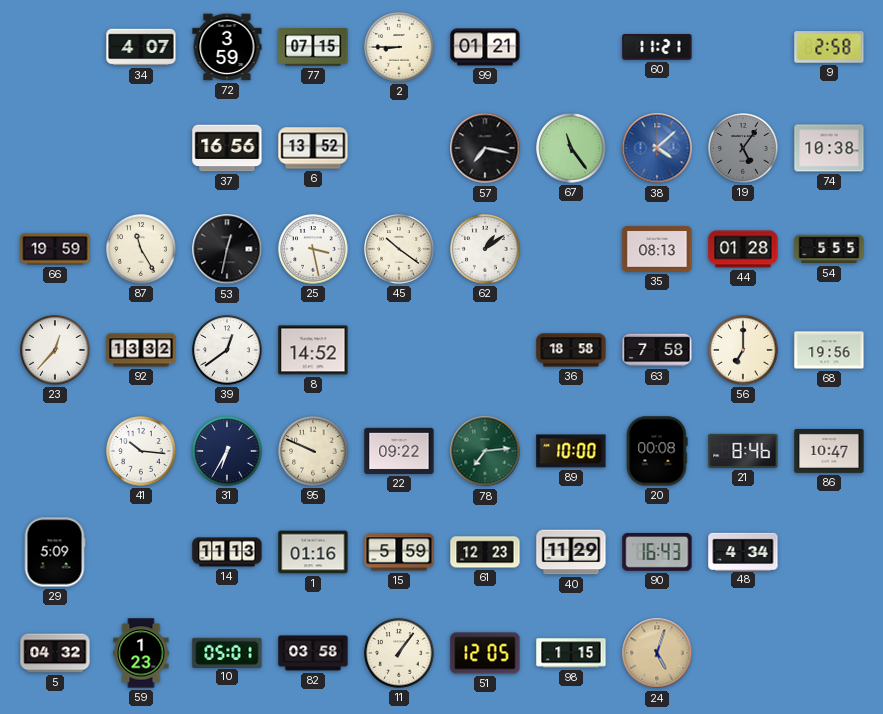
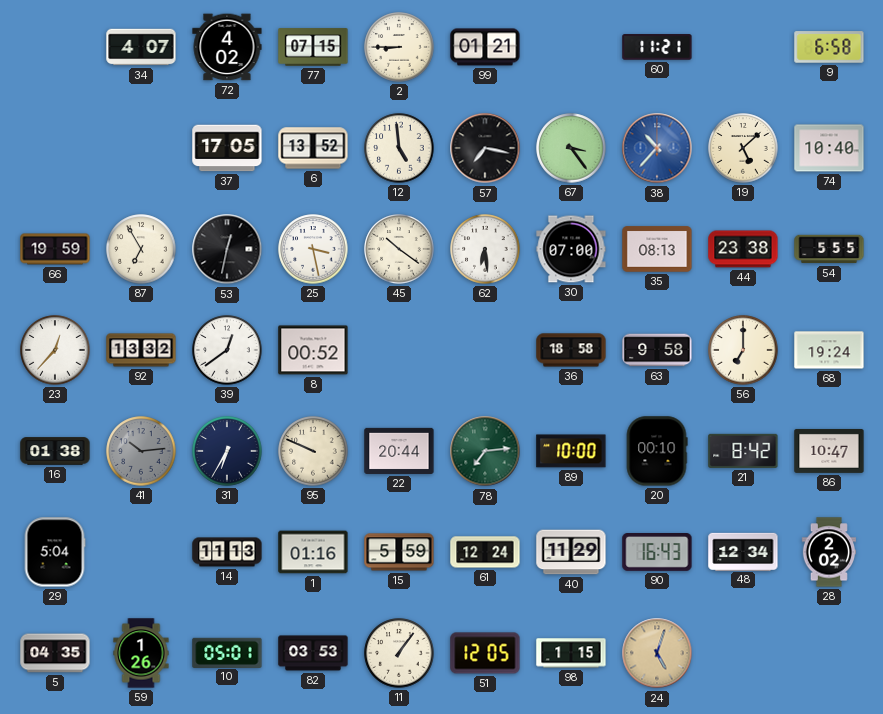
72: 3:59 -> 4:02
9: 2:58 -> 6:58
37: 16:56 -> 17:05
12: none -> 4:59
67: 11:24 -> 3:24
38: 4:08 -> 10:37
19: 5:06 -> 5:08
19 dial: grey -> cream
74: 10:38 -> 10:40
87: 11:25 -> 6:55
62: 1:09 -> 6:29
30: none -> 07:00
44: 01:28 -> 23:38
8: 14:52 -> 00:52
63: 7:58 -> 9:58
68: 19:56 -> 19:24
16: none -> 01:38
41: 10:16 -> 10:14
41 dial: white -> grey
22: 09:22 -> 20:44
20: 00:08 -> 00:10
21: 8:46 -> 8:42
29: 5:09 -> 5:04
61: 12:23 -> 12:24
48: 4:34 -> 12:34
28: none -> 2:02
5: 04:32 -> 04:35
59: 1:23 -> 1:26
82: 03:58 -> 03:53
